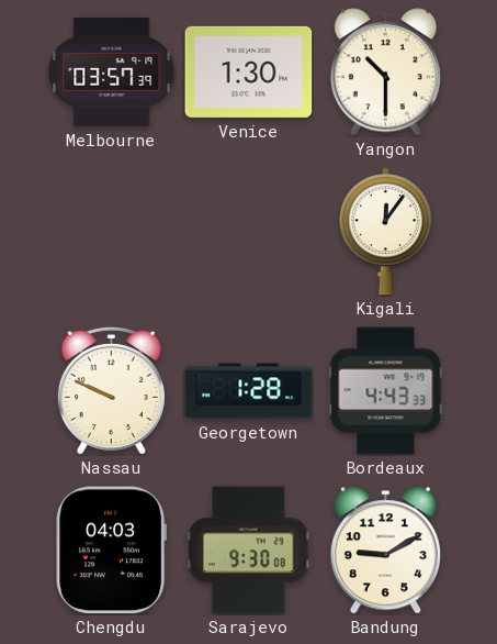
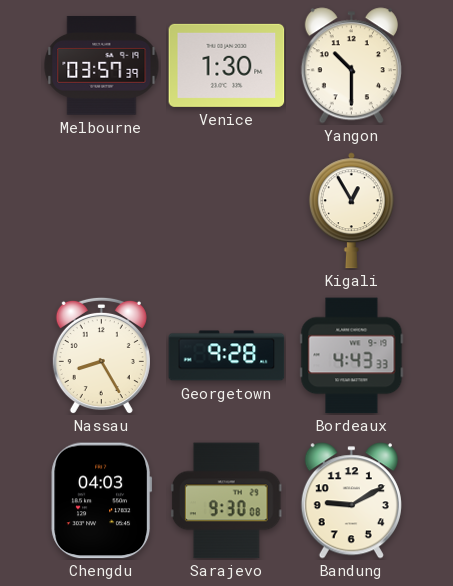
Kigali: 12:06 -> 12:55
Nassau: 9:49 -> 8:25
Georgetown: 1:28 -> 9:28
